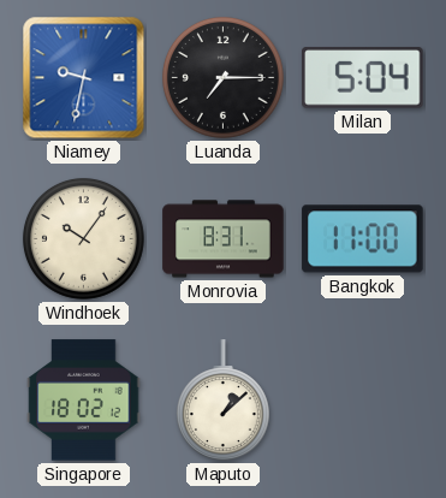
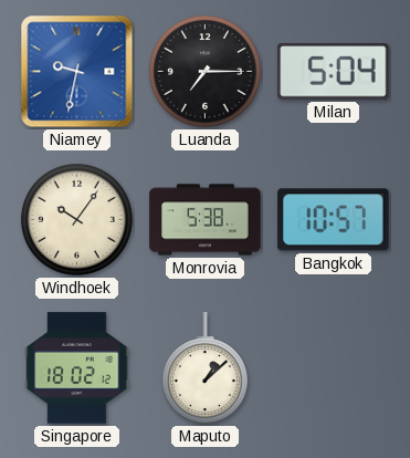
Monrovia: 8:31 -> 5:38
Bangkok: 11:00 -> 10:57
